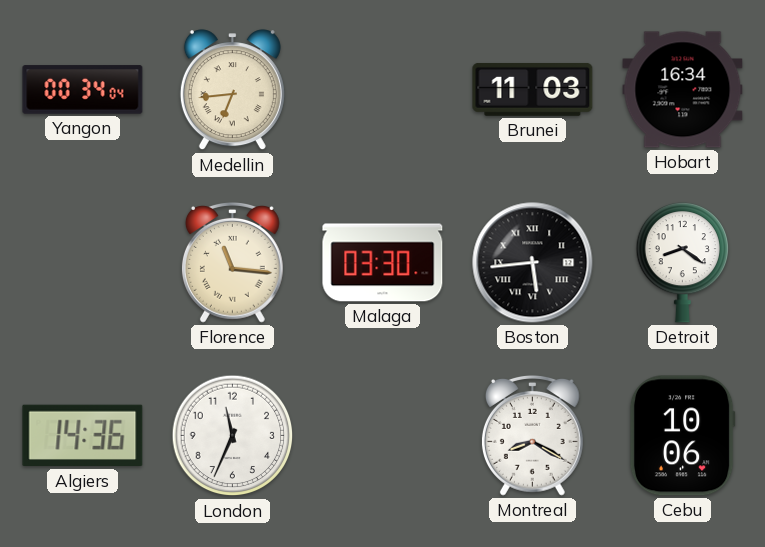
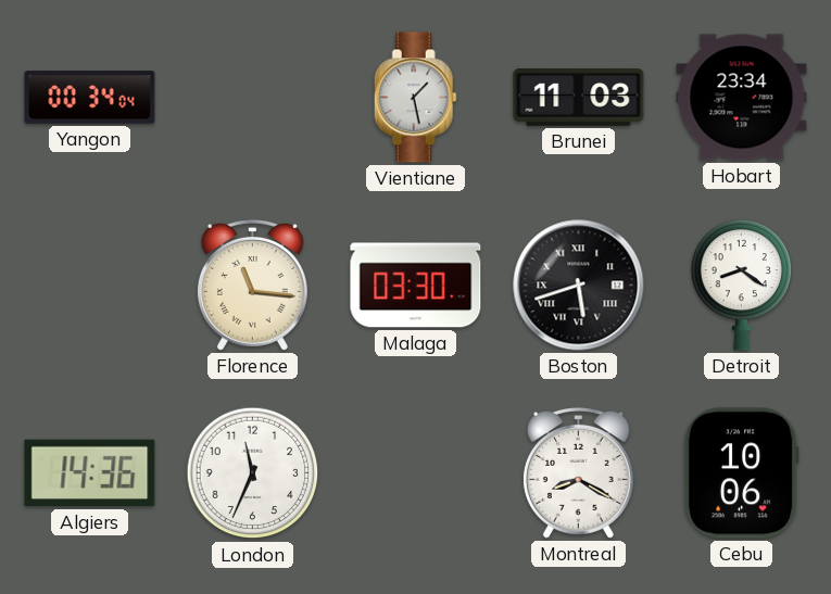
Medellin: 6:44 -> none
Vientiane: none -> 1:28
Hobart: 16:34 -> 23:34
Boston: 5:44 -> 5:42
